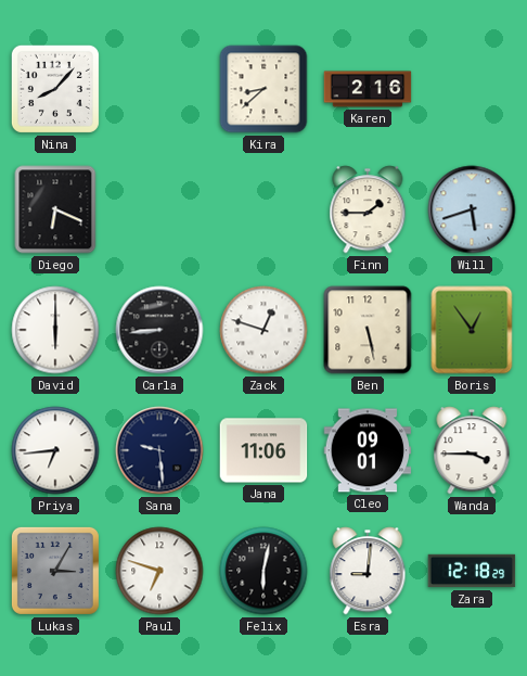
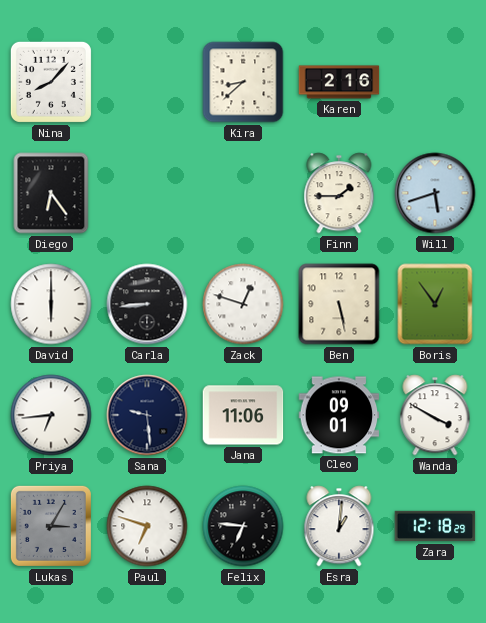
Diego: 6:19 -> 6:24
Wanda: 3:45 -> 3:50
Felix: 6:02 -> 6:46
Esra: 9:01 -> 1:01
